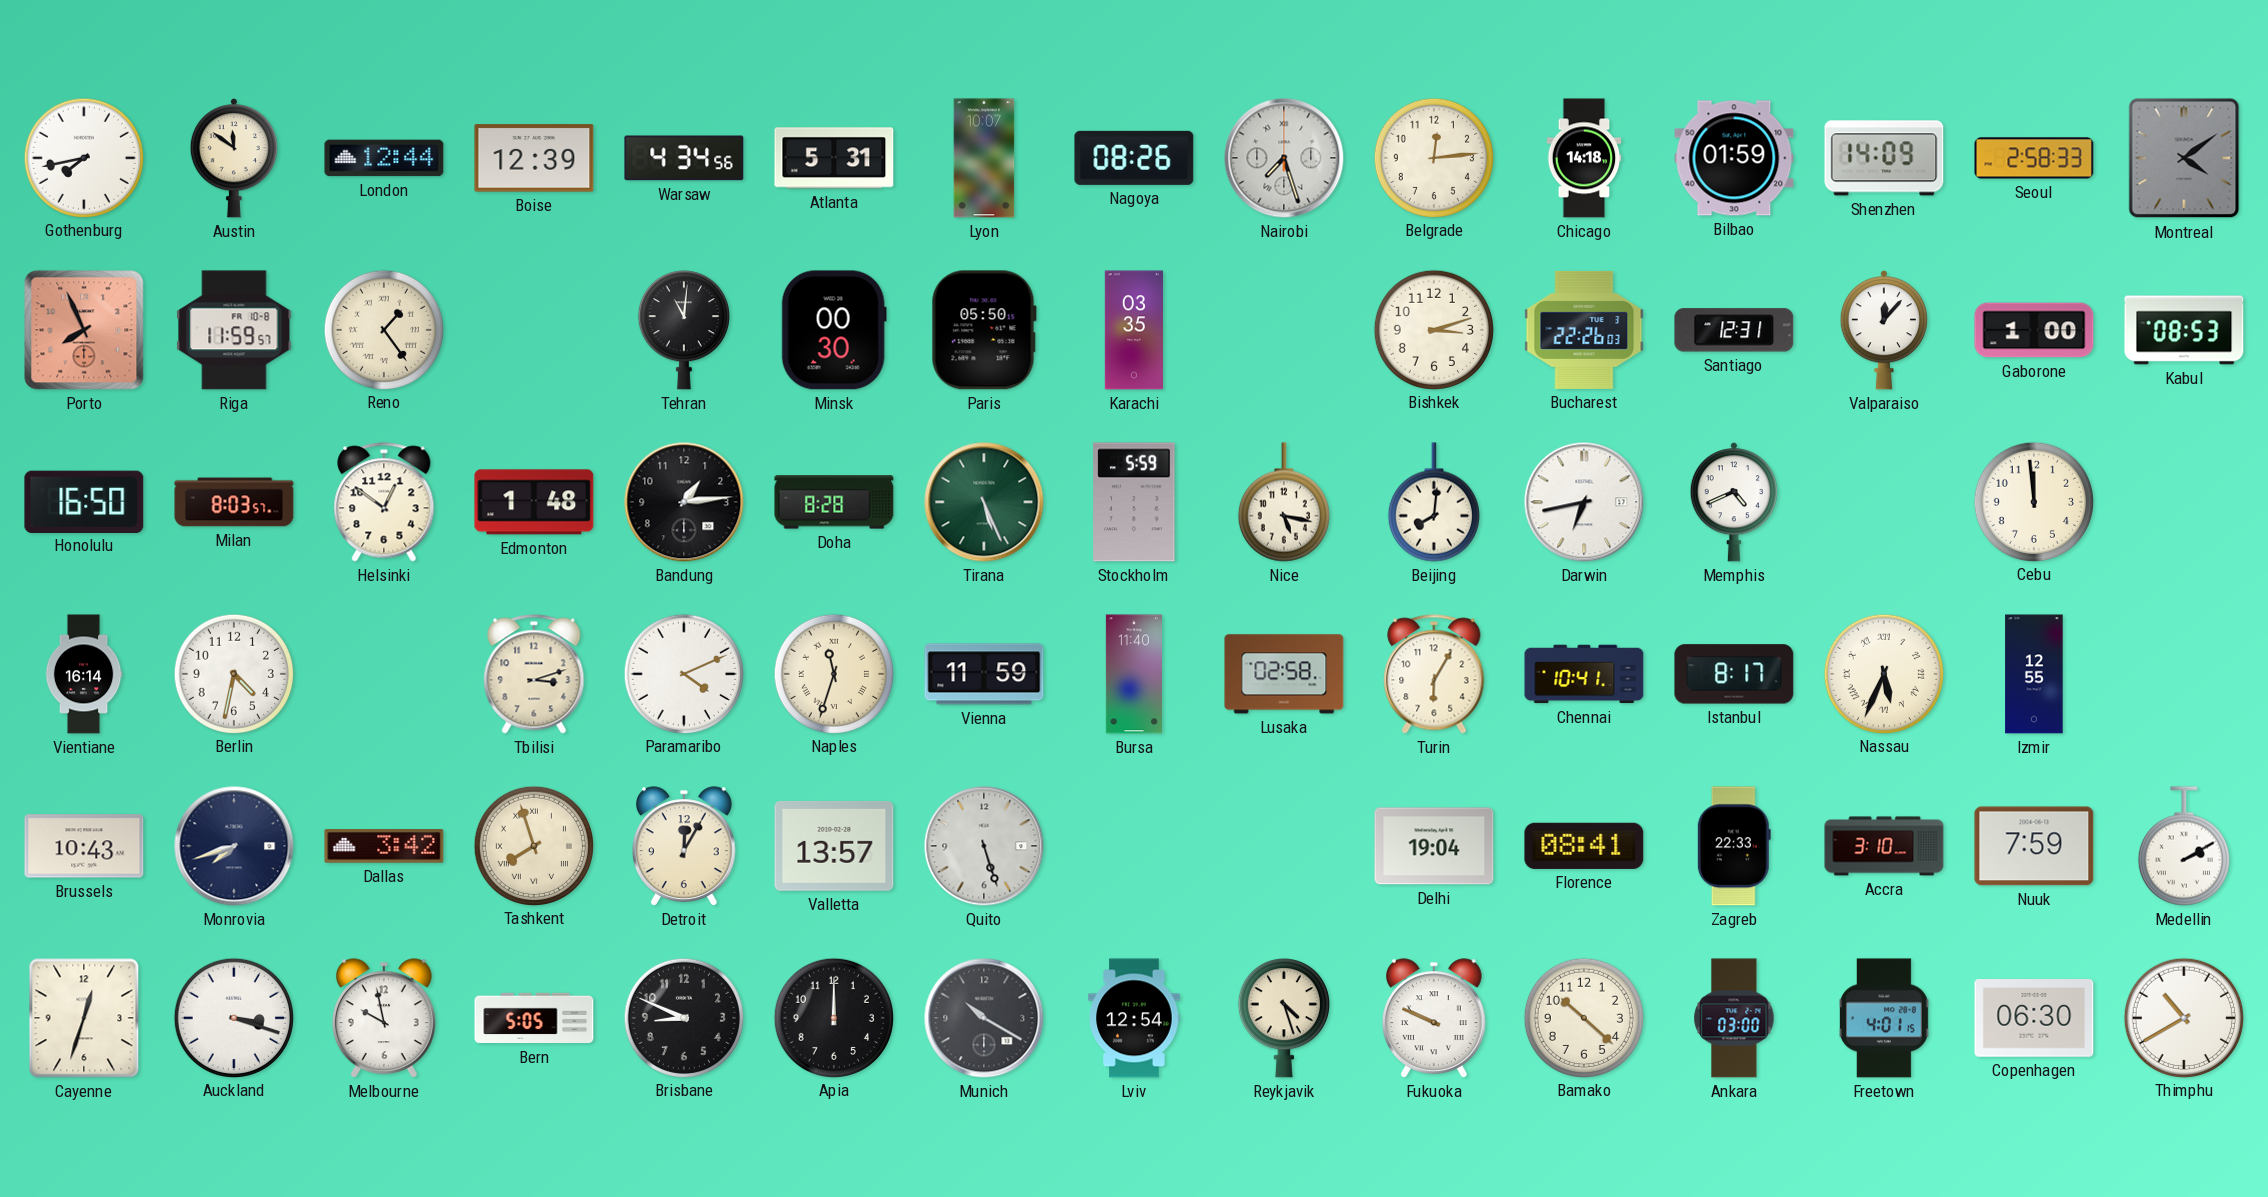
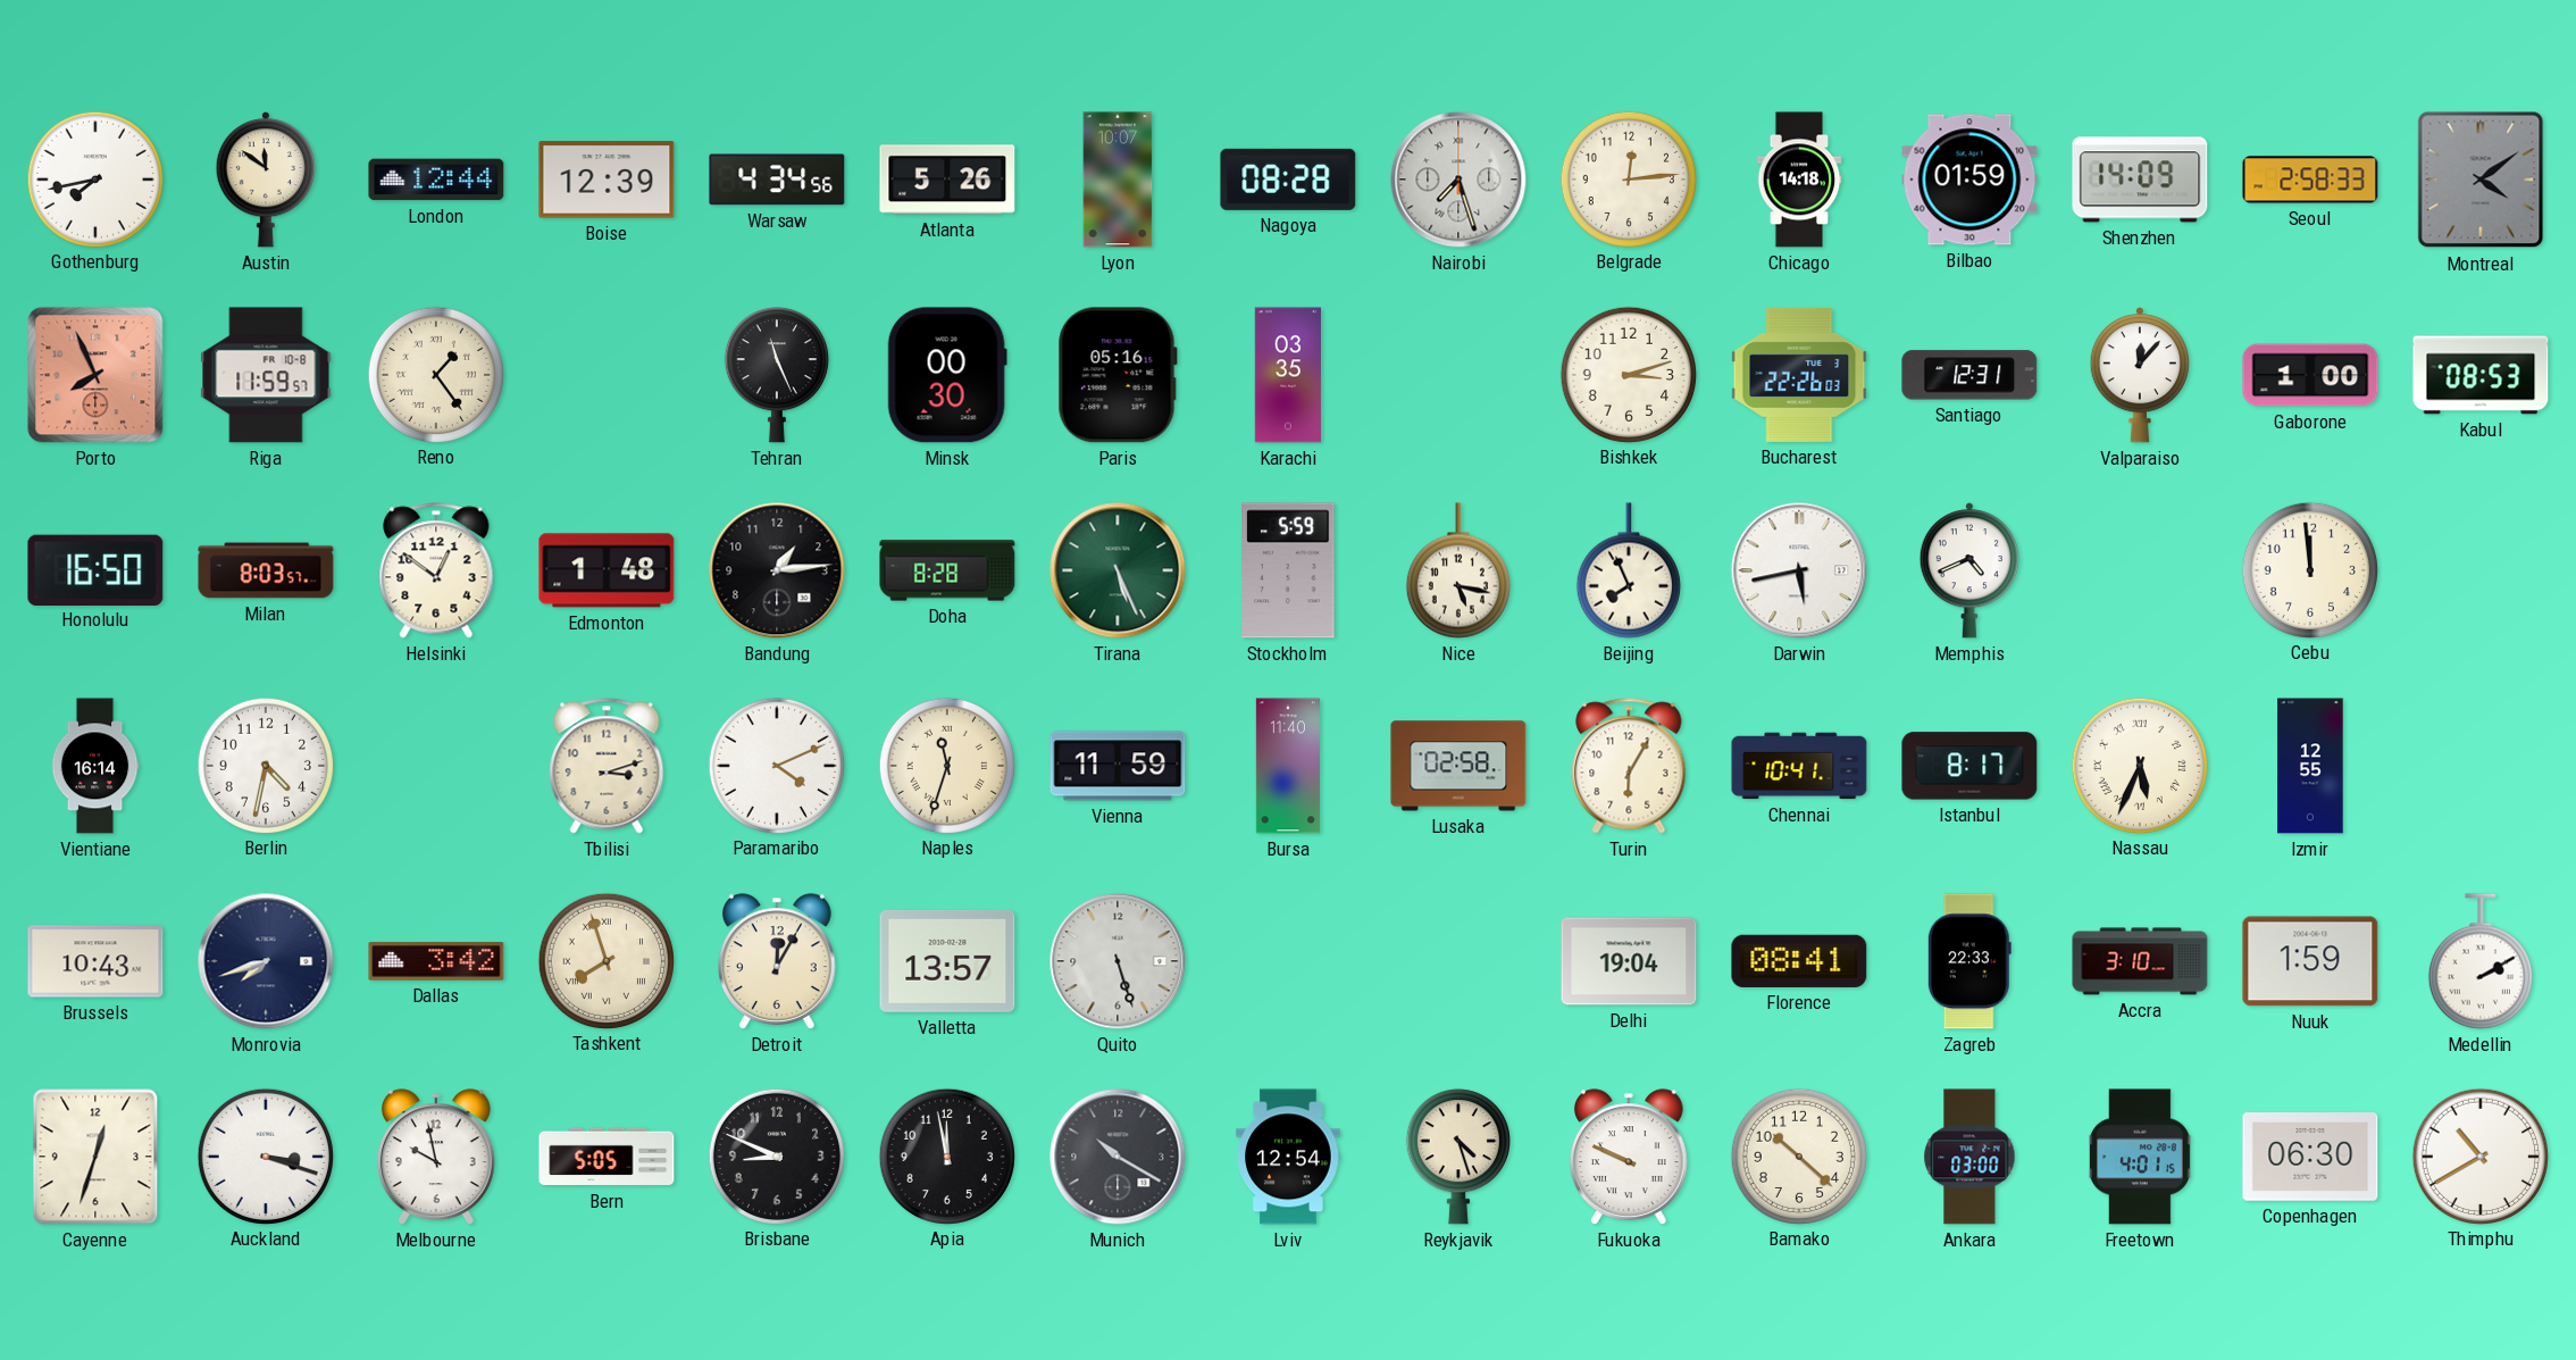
Atlanta: 5:31 -> 5:26
Nagoya: 08:26 -> 08:28
Tehran: 11:01 -> 11:26
Paris: 05:50 -> 05:16
Beijing: 8:01 -> 7:56
Darwin: 6:43 -> 5:43
Nuuk: 7:59 -> 1:59
Apia: 12:00 -> 11:58
